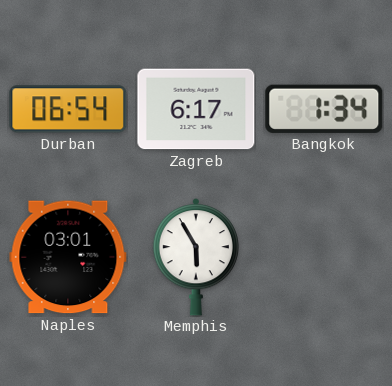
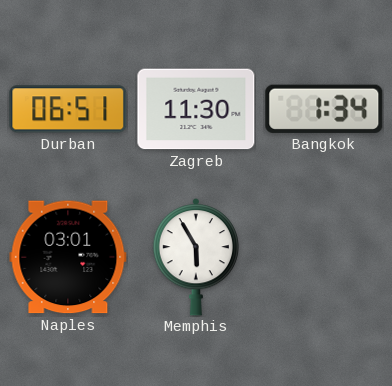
Durban: 06:54 -> 06:51
Zagreb: 6:17 -> 11:30
